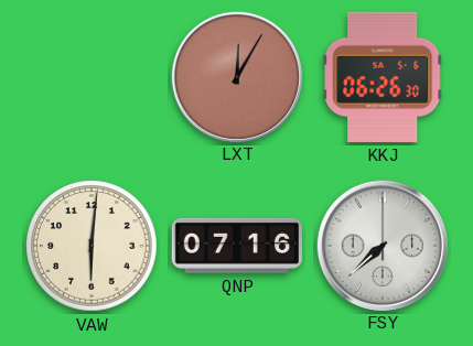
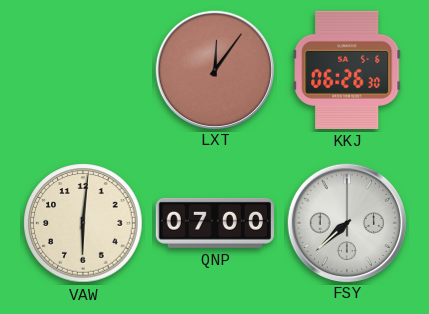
LXT: 12:05 -> 12:06
QNP: 07:16 -> 07:00
